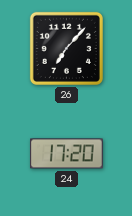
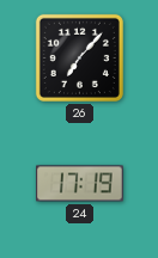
24: 17:20 -> 17:19
